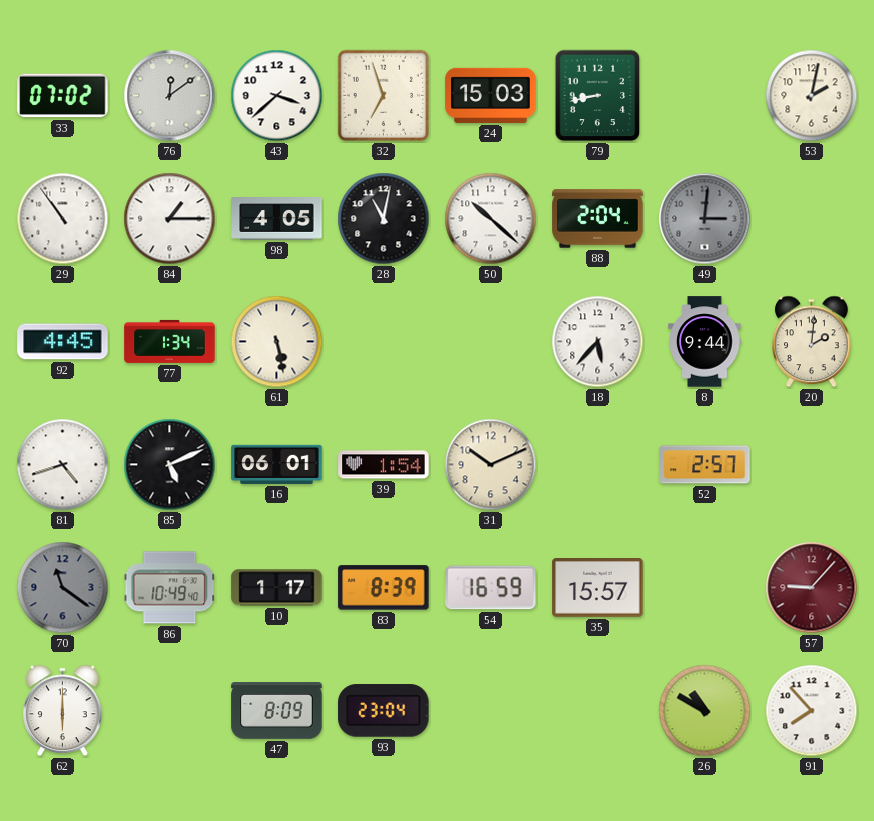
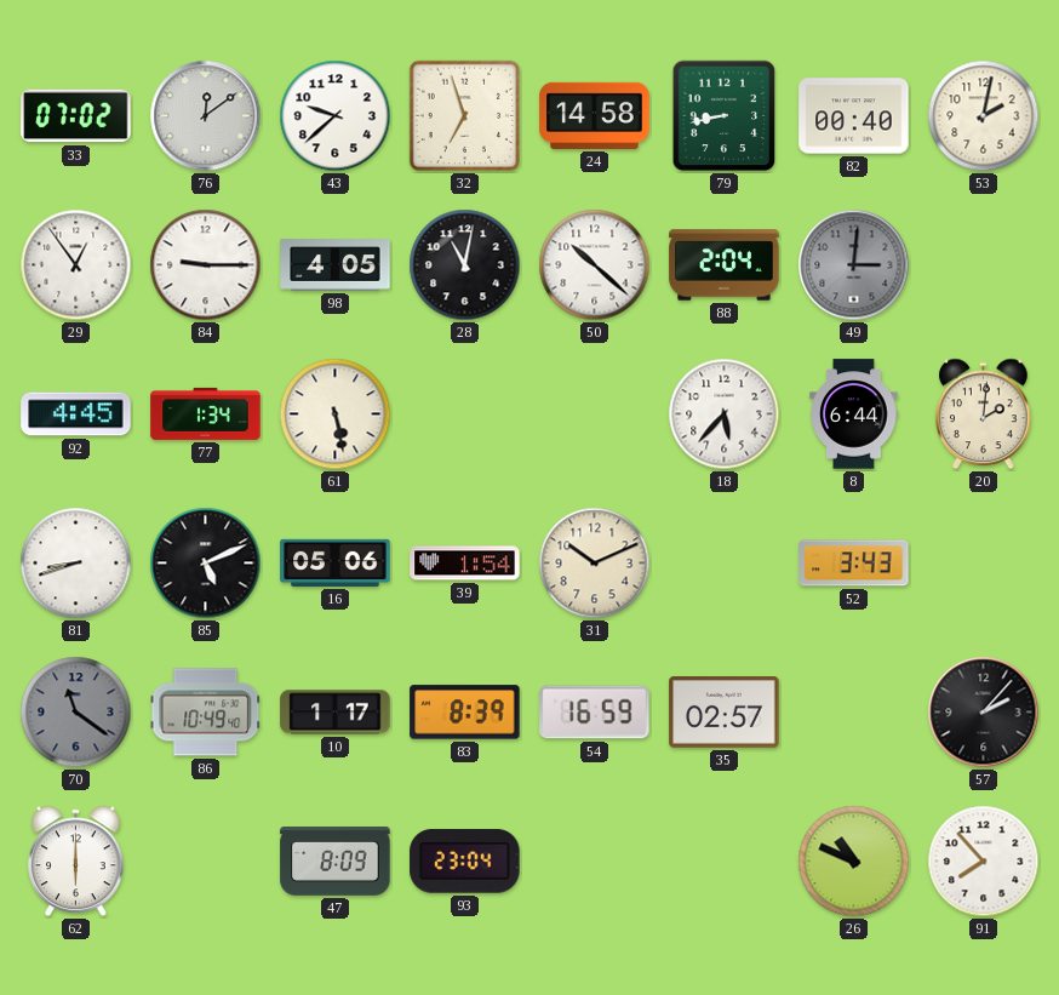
43: 3:38 -> 9:38
24: 15:03 -> 14:58
82: none -> 00:40
29: 10:54 -> 12:54
84: 1:15 -> 9:15
8: 9:44 -> 6:44
81: 4:42 -> 8:42
16: 06:01 -> 05:06
52: 2:57 -> 3:43
35: 15:57 -> 02:57
57: 9:07 -> 2:07
57 dial: burgundy -> black
26: 10:50 -> 10:49
